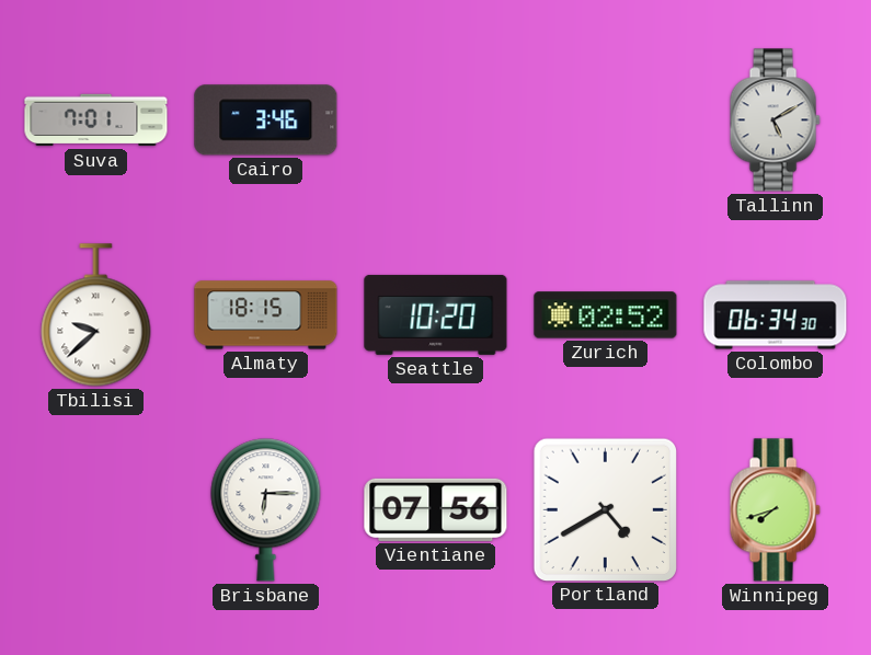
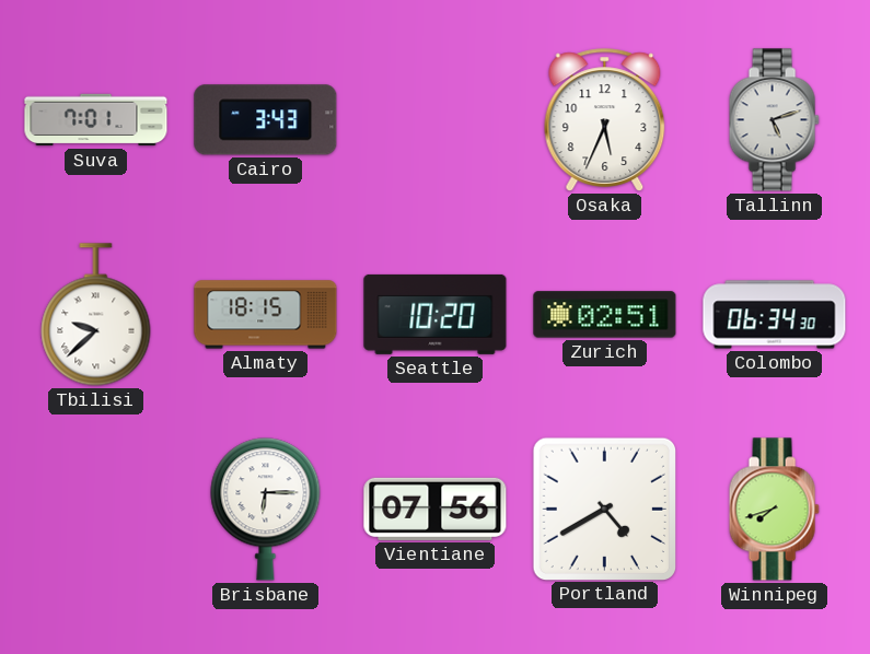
Cairo: 3:46 -> 3:43
Osaka: none -> 5:34
Tallinn: 5:10 -> 5:12
Zurich: 02:52 -> 02:51
